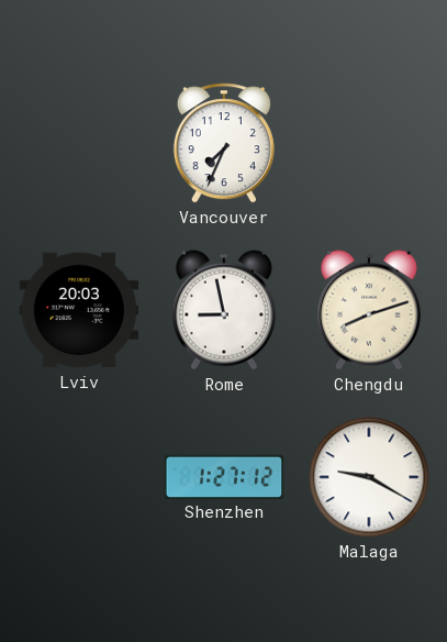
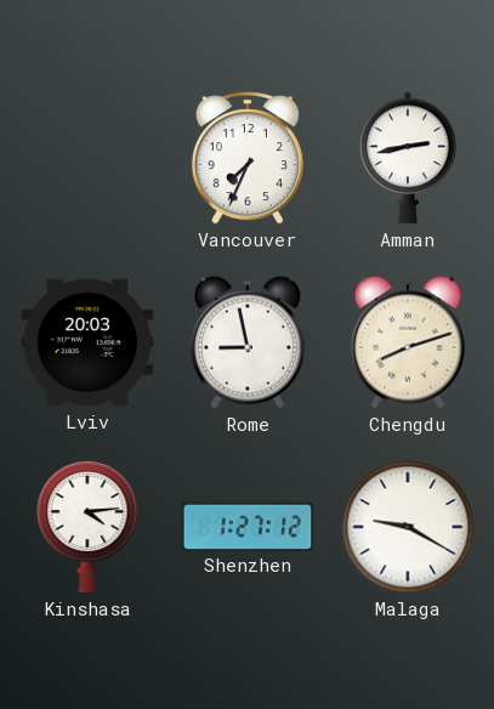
Amman: none -> 2:43
Kinshasa: none -> 4:14
